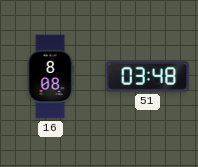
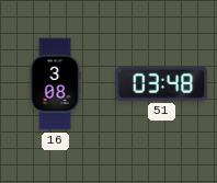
16: 8:08 -> 3:08
